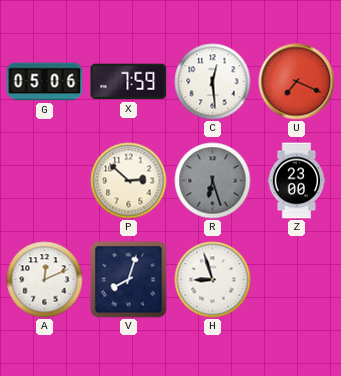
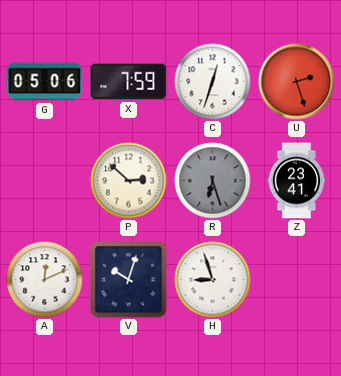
C: 12:29 -> 12:33
U: 7:19 -> 2:27
Z: 23:00 -> 23:41
V: 8:03 -> 10:03
